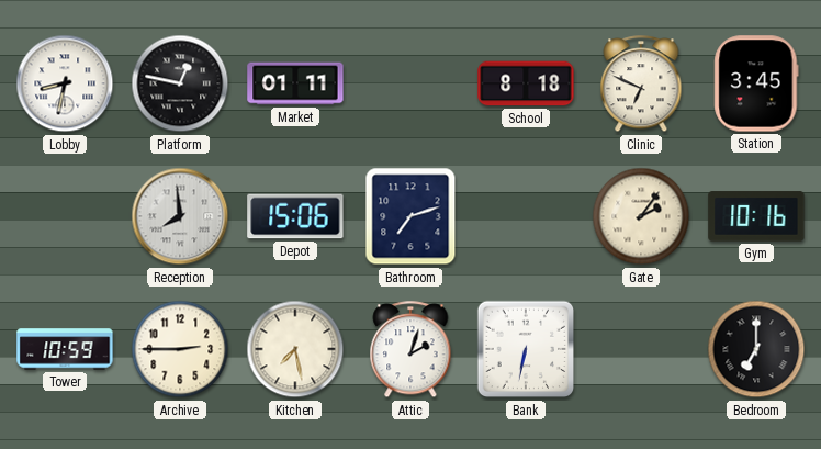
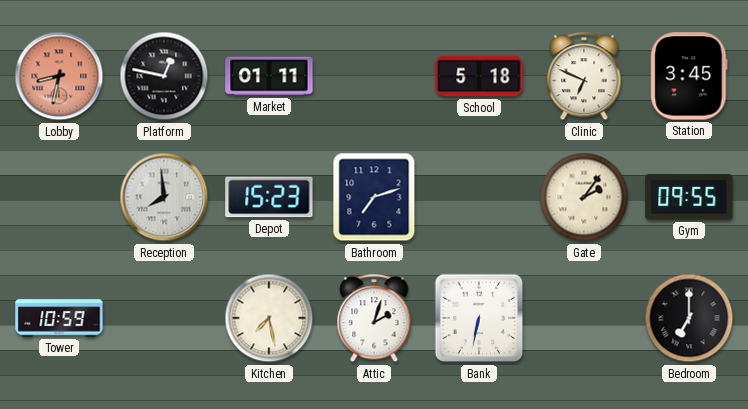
Lobby dial: white -> salmon
School: 8:18 -> 5:18
Depot: 15:06 -> 15:23
Gym: 10:16 -> 09:55
Archive: 2:45 -> none
